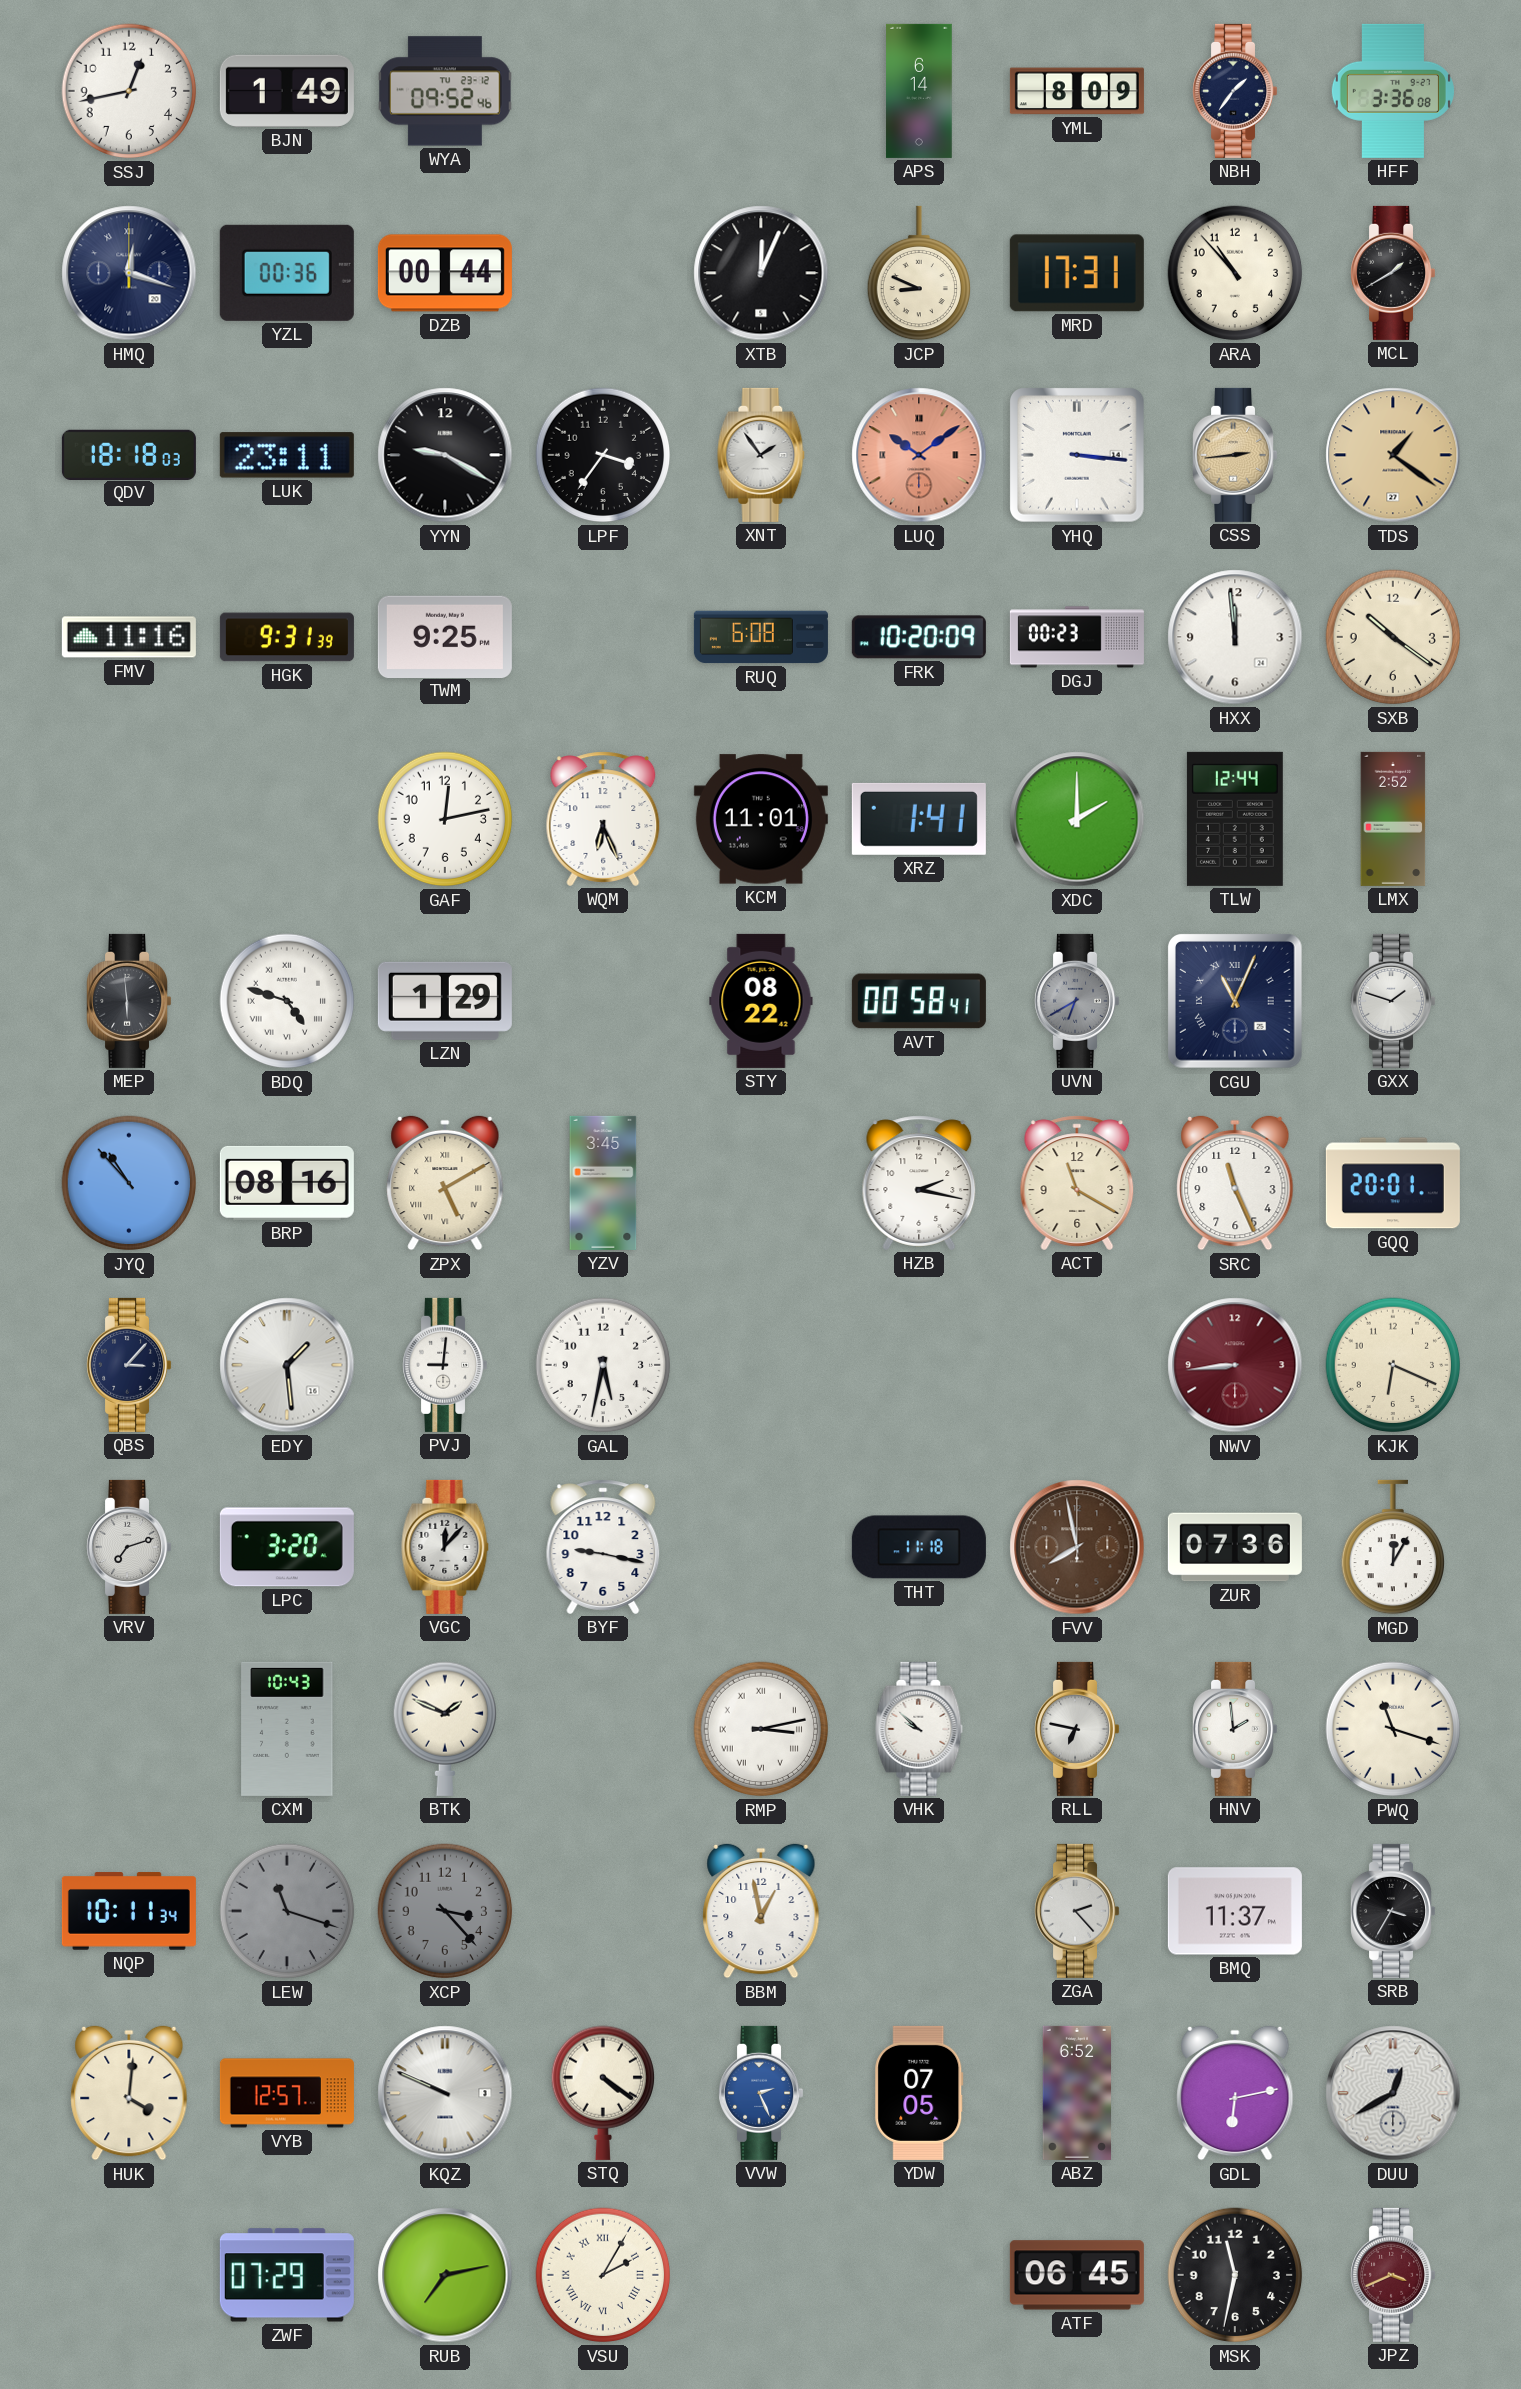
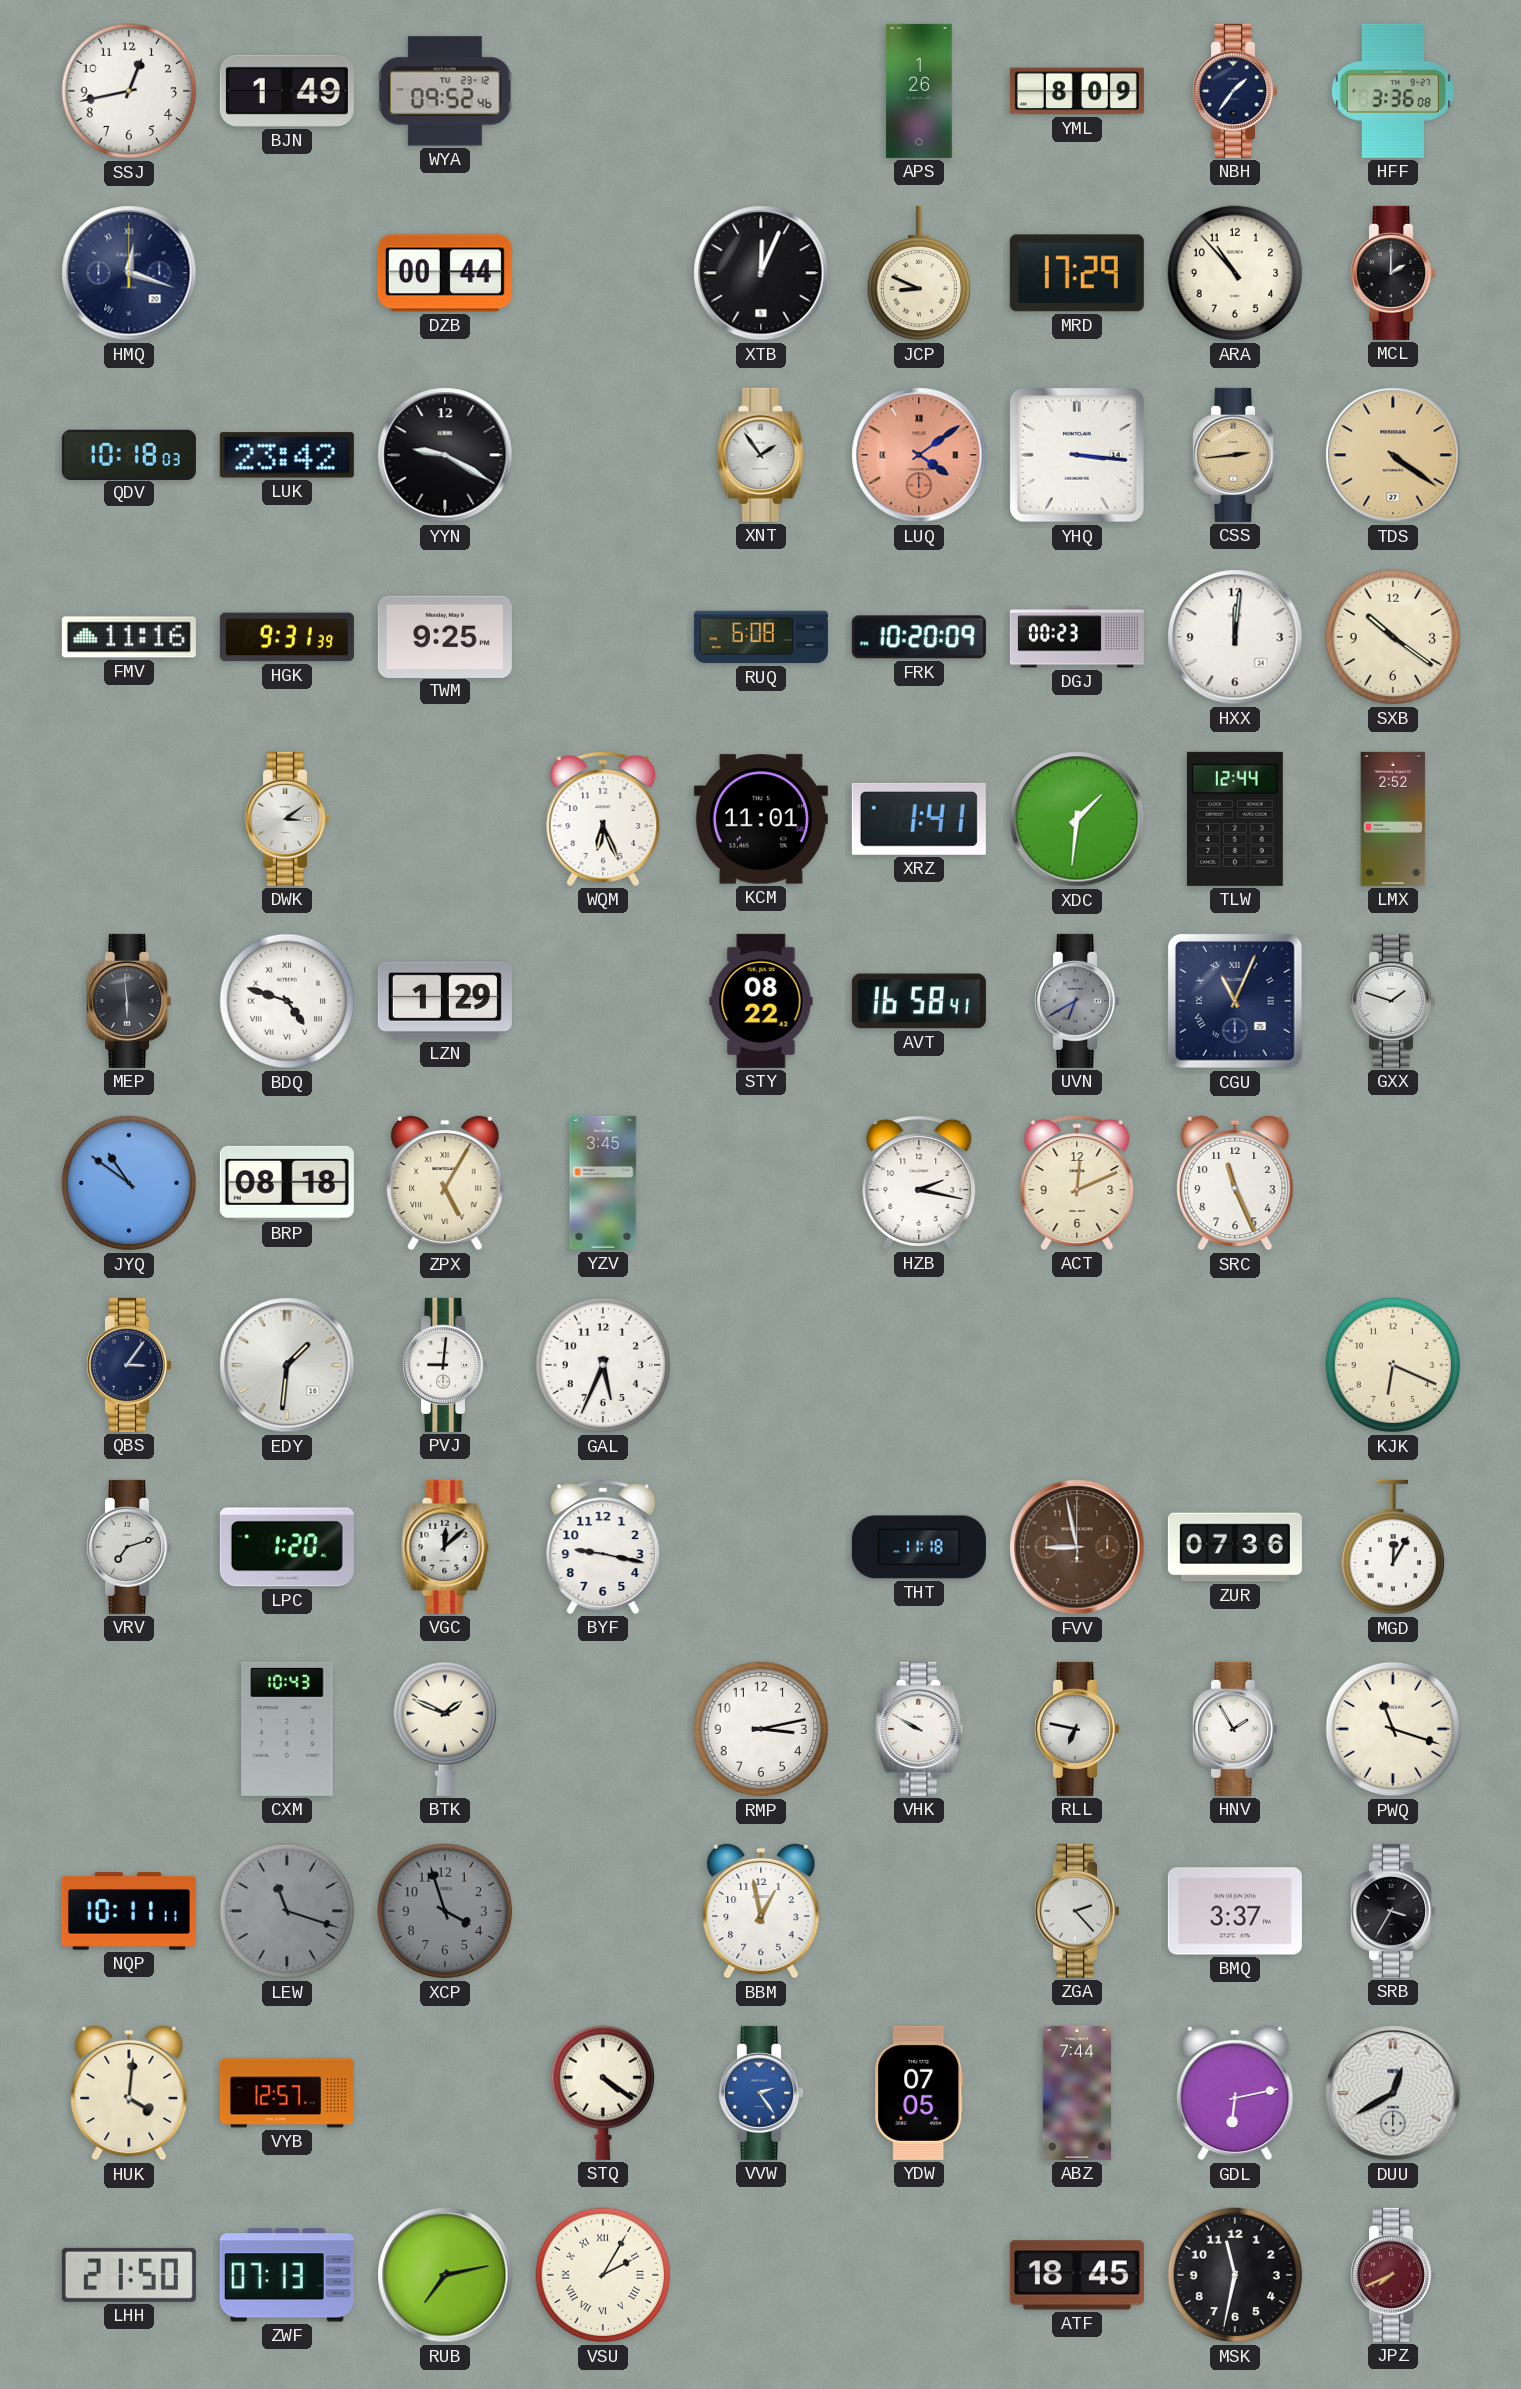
APS: 6:14 -> 1:26
YZL: 00:36 -> none
MRD: 17:31 -> 17:29
MCL: 1:40 -> 2:00
QDV: 18:18 -> 10:18
LUK: 23:11 -> 23:42
LPF: 3:36 -> none
LUQ: 10:09 -> 4:09
TDS: 1:21 -> 4:21
HXX: 11:59 -> 12:01
DWK: none -> 3:09
GAF: 12:13 -> none
XDC: 2:00 -> 1:31
AVT: 00:58 -> 16:58
JYQ: 10:53 -> 10:51
BRP: 08:16 -> 08:18
ZPX: 5:10 -> 5:05
ACT: 11:20 -> 12:11
GQQ: 20:01 -> none
QBS: 3:07 -> 3:06
EDY: 1:29 -> 1:31
GAL: 5:32 -> 5:34
NWV: 8:44 -> none
LPC: 3:20 -> 1:20
VGC: 12:07 -> 12:08
FVV: 7:58 -> 8:58
RMP numerals: Roman -> Arabic
VHK: 9:52 -> 9:50
HNV: 1:59 -> 1:55
NQP: 10:11:34 -> 10:11:11
XCP: 3:23 -> 3:57
BMQ: 11:37 -> 3:37
KQZ: 9:49 -> none
VVW: 2:26 -> 2:24
ABZ: 6:52 -> 7:44
LHH: none -> 21:50
ZWF: 07:29 -> 07:13
ATF: 06:45 -> 18:45
JPZ: 3:41 -> 7:41
